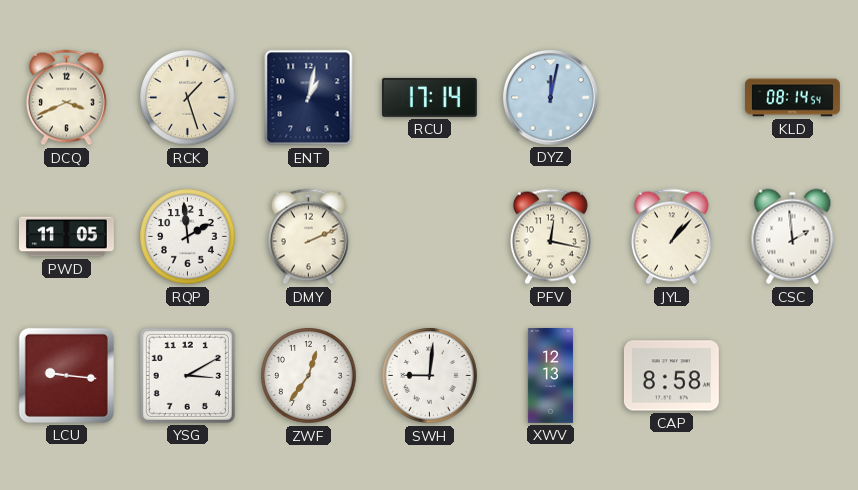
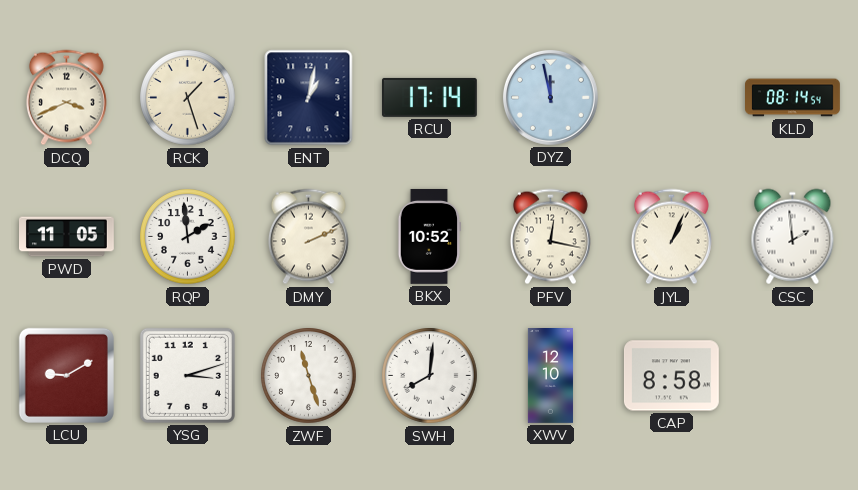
DYZ: 12:02 -> 11:58
BKX: none -> 10:52
JYL: 1:07 -> 1:04
LCU: 9:16 -> 9:10
YSG: 3:10 -> 3:12
ZWF: 12:36 -> 11:27
SWH: 9:01 -> 8:01
XWV: 12:13 -> 12:10
